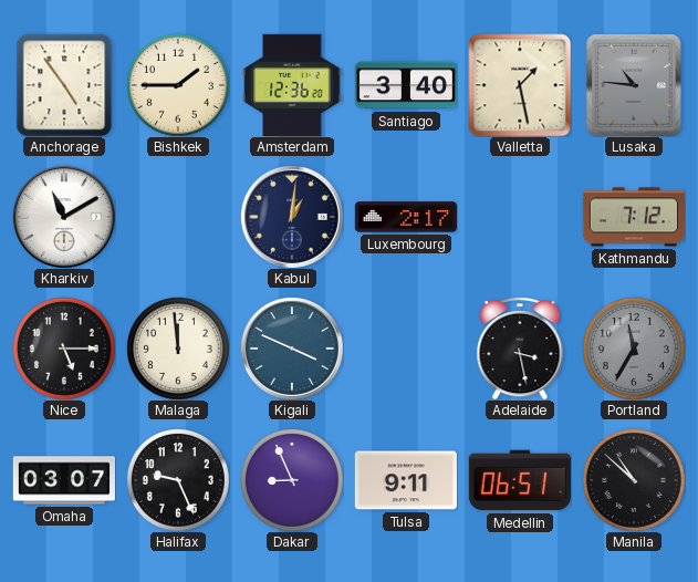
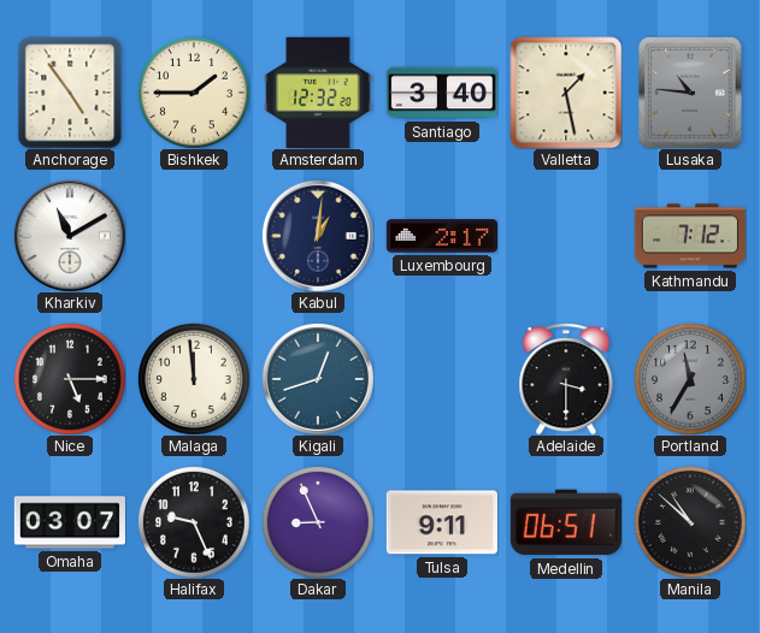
Amsterdam: 12:36 -> 12:32
Kigali: 3:49 -> 12:42
Adelaide: 3:28 -> 3:30
